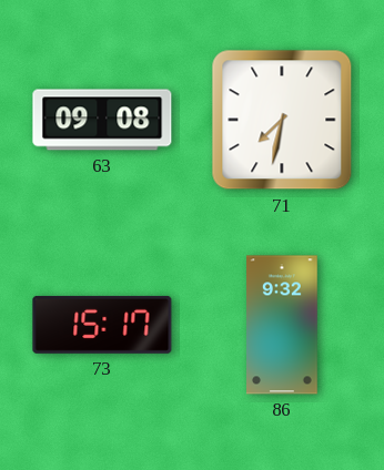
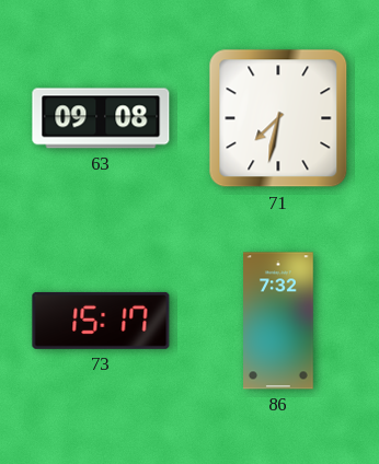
86: 9:32 -> 7:32
